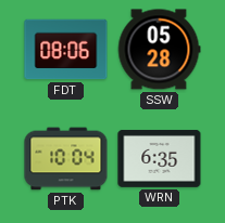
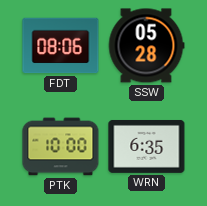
PTK: 10:04 -> 10:00
